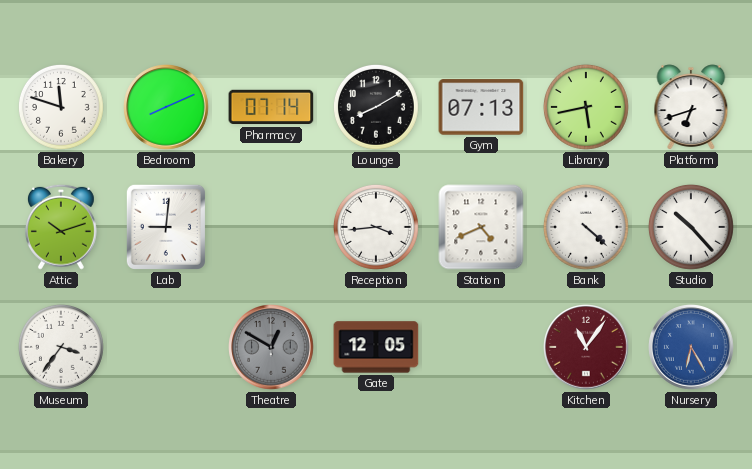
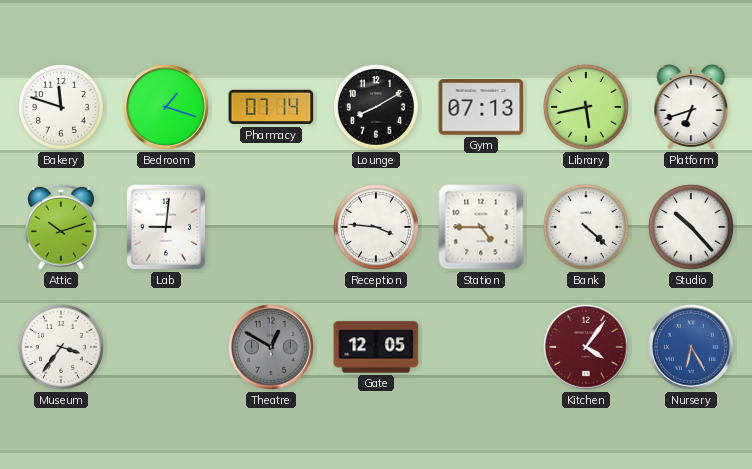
Bedroom: 8:11 -> 1:18
Reception: 3:44 -> 3:46
Station: 4:41 -> 4:45
Kitchen: 11:06 -> 4:06
